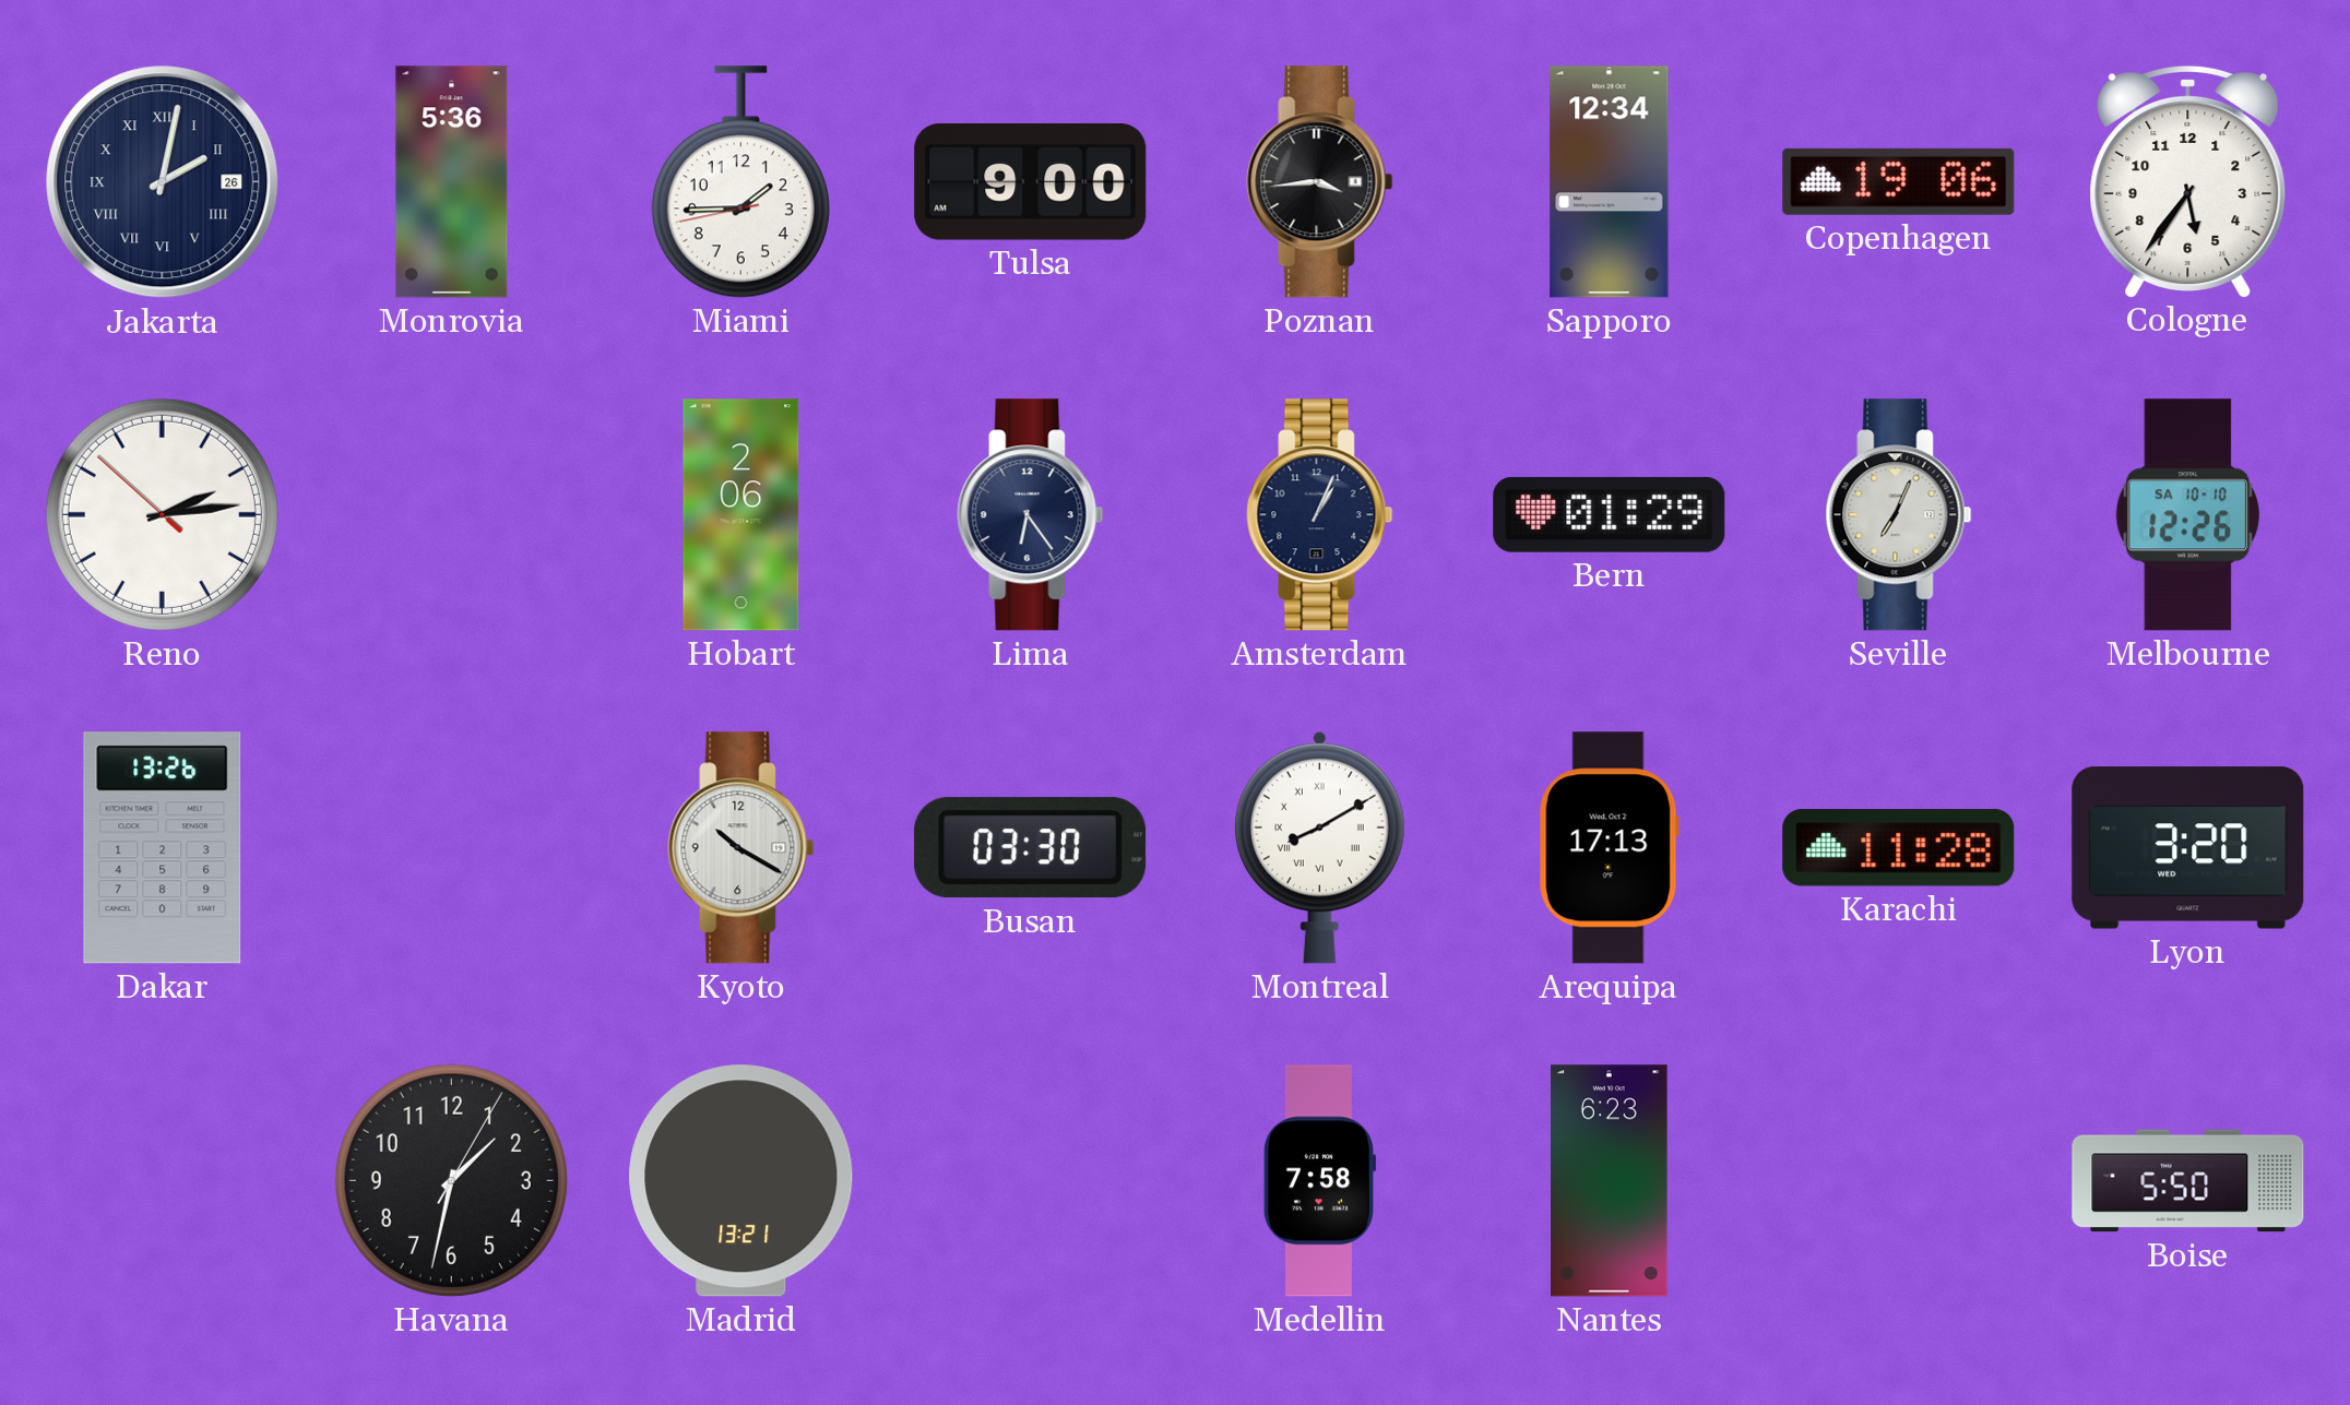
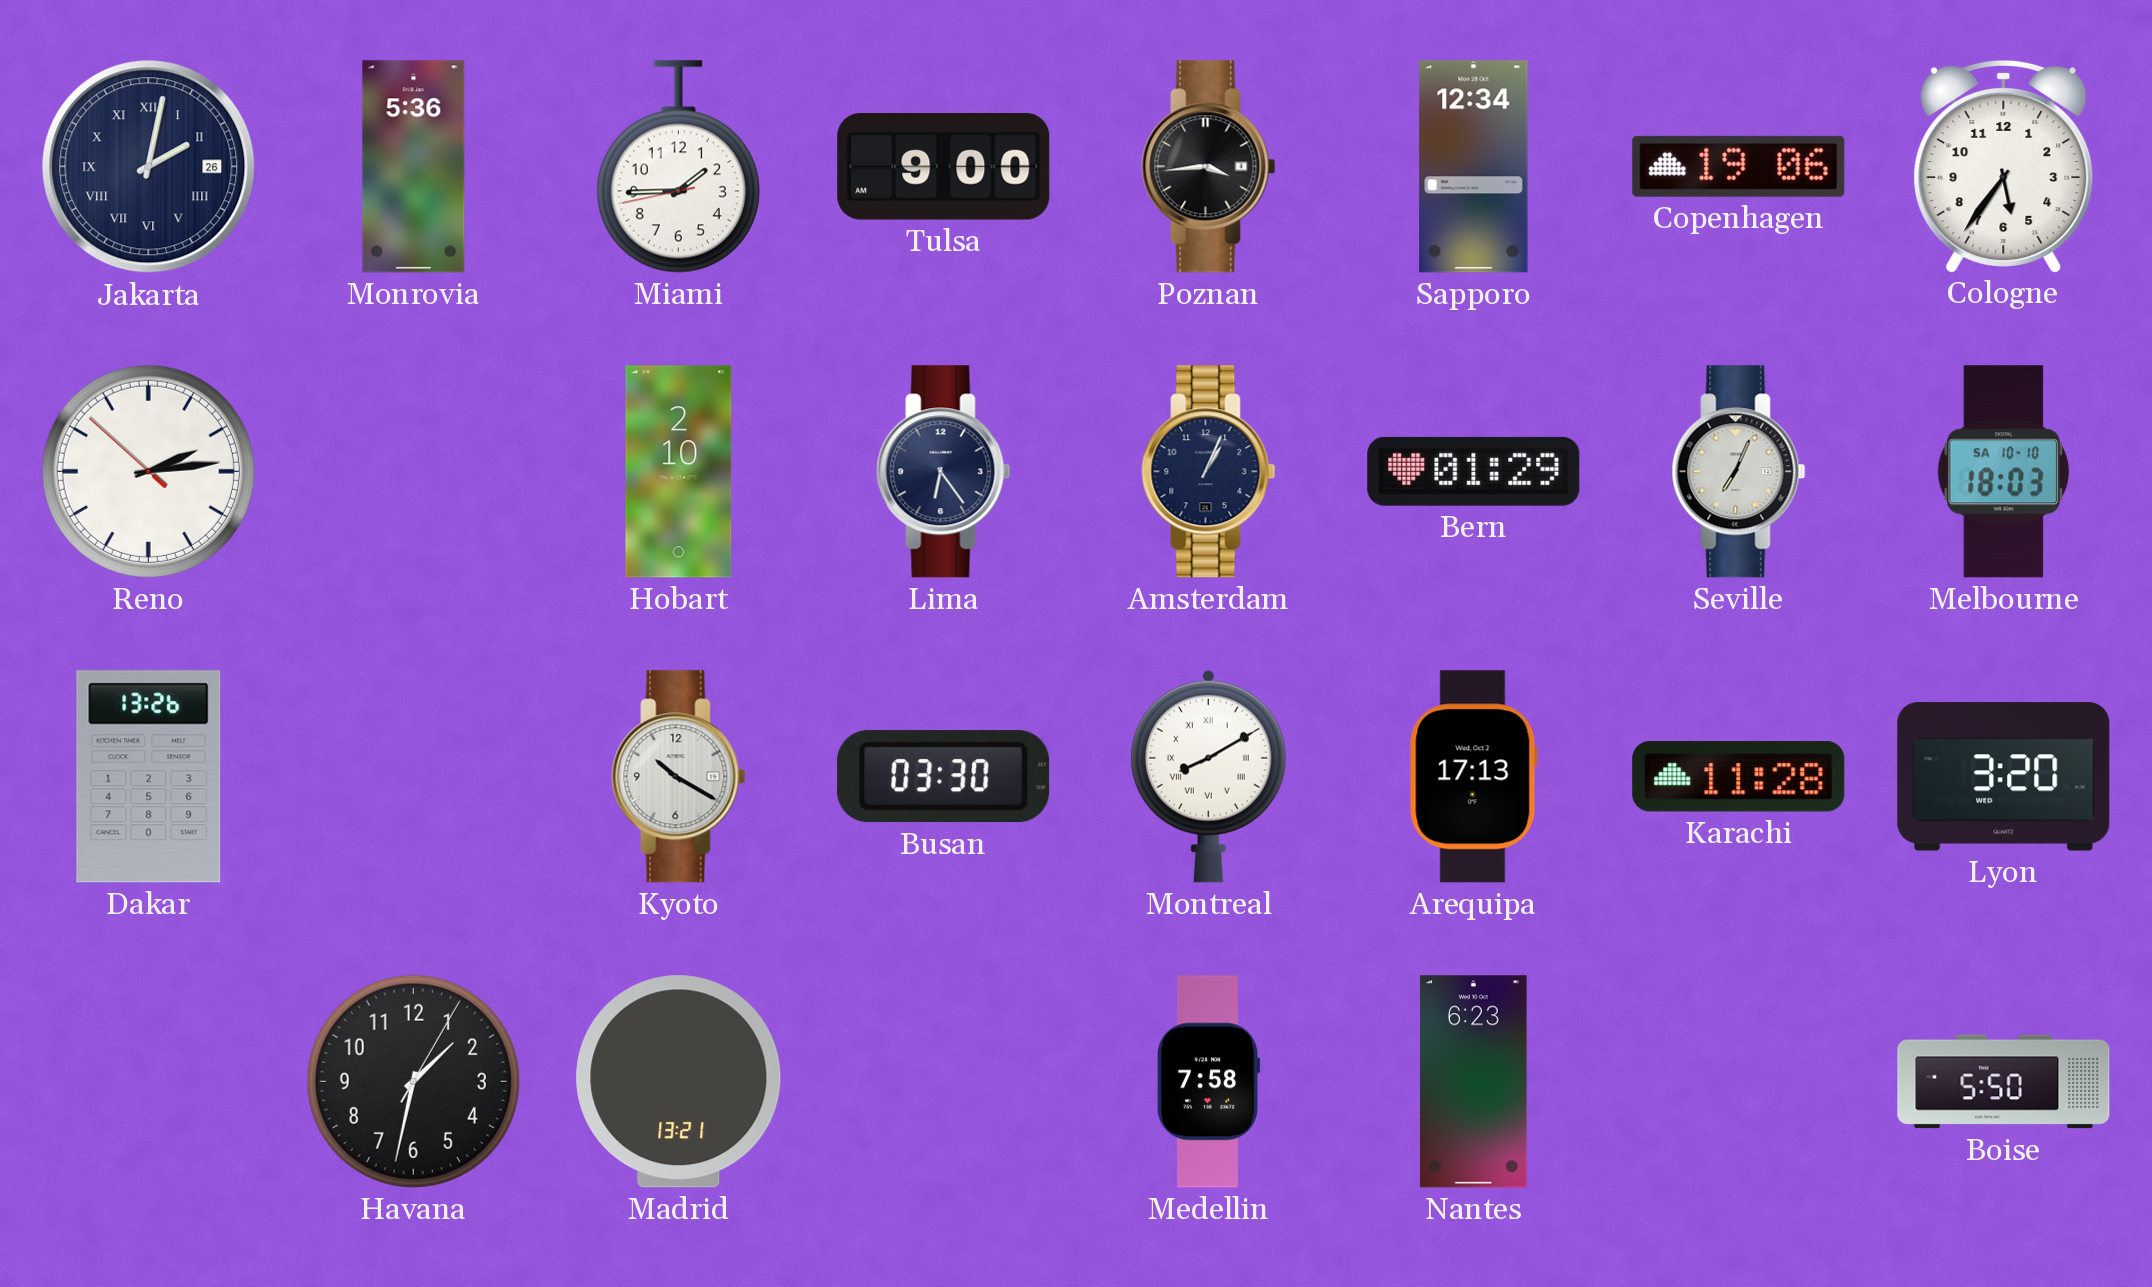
Hobart: 2:06 -> 2:10
Melbourne: 12:26 -> 18:03
